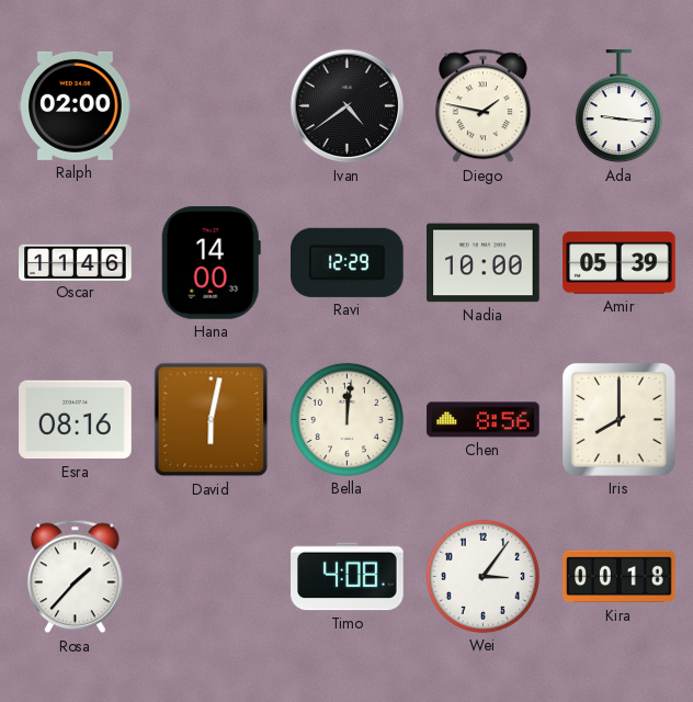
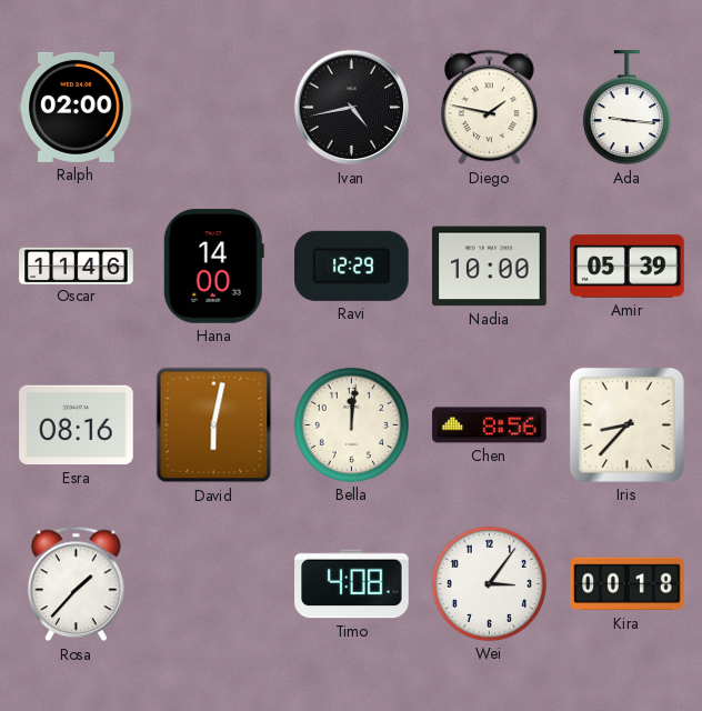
Ivan: 4:39 -> 4:43
Iris: 8:00 -> 8:37
